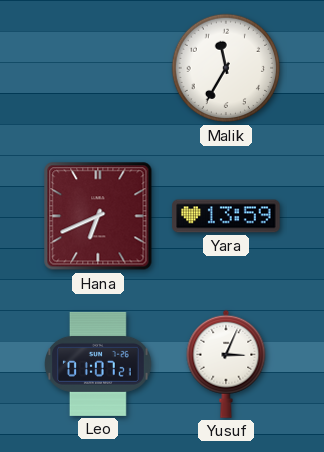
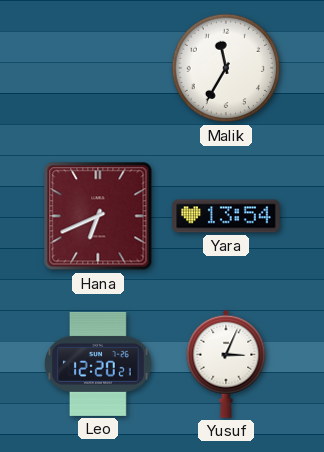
Yara: 13:59 -> 13:54
Leo: 01:07 -> 12:20
